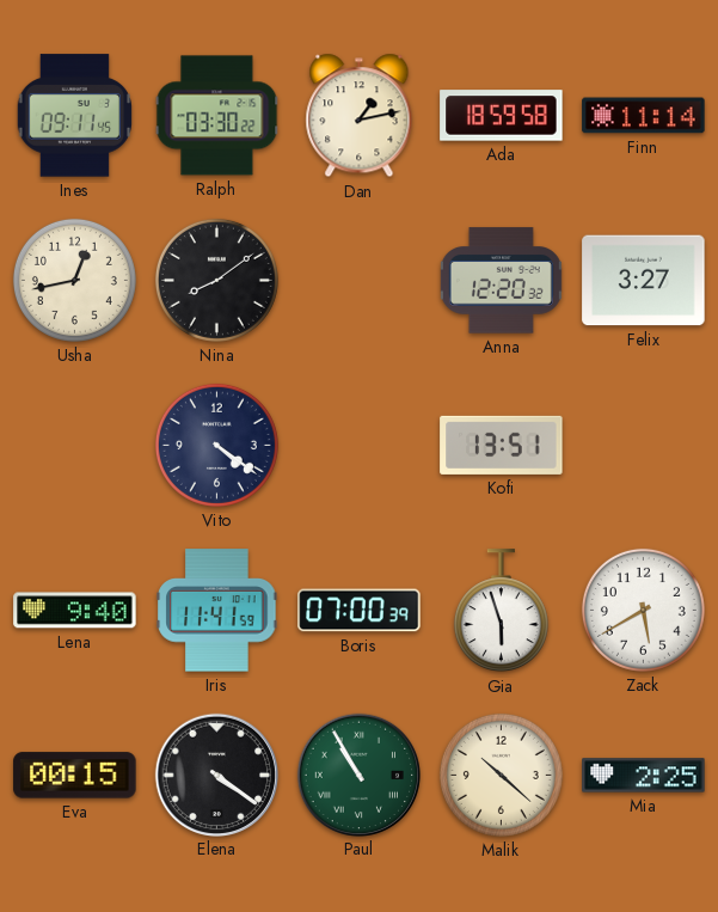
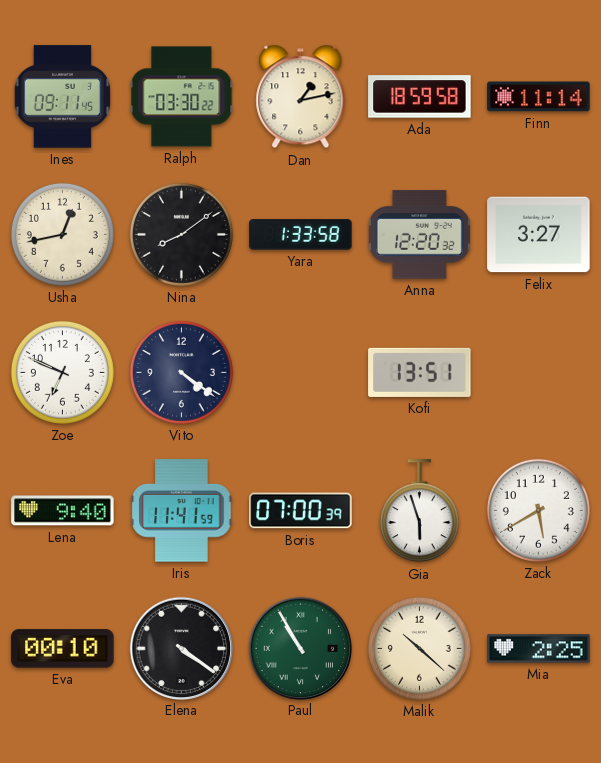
Yara: none -> 1:33
Zoe: none -> 6:49
Eva: 00:15 -> 00:10
